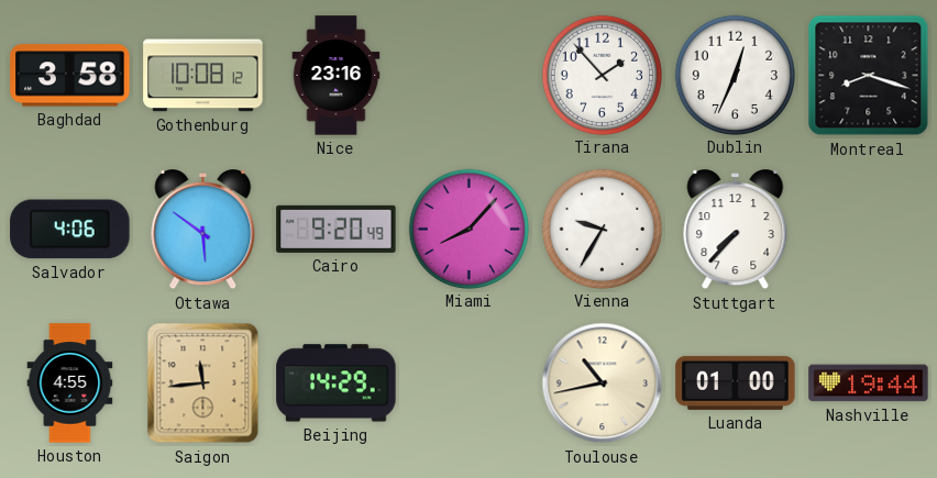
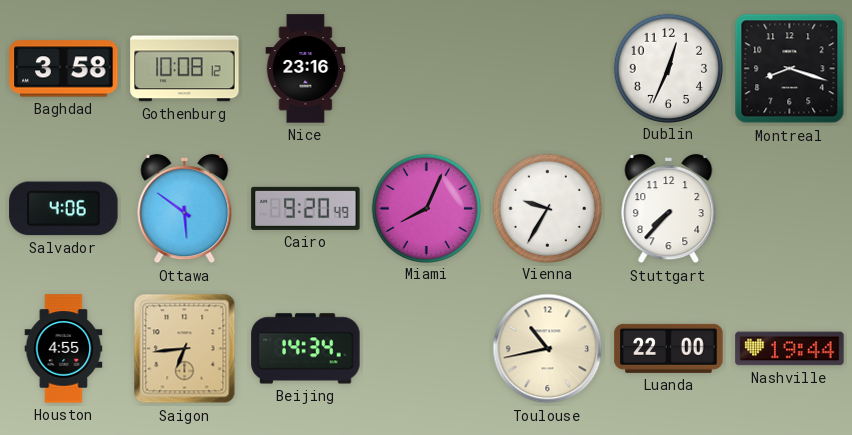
Tirana: 1:53 -> none
Miami: 8:07 -> 8:04
Saigon: 11:44 -> 6:44
Beijing: 14:29 -> 14:34
Luanda: 01:00 -> 22:00
